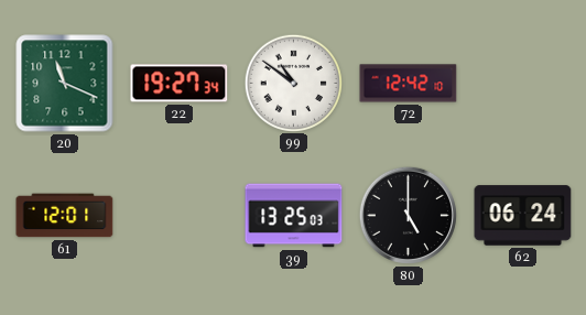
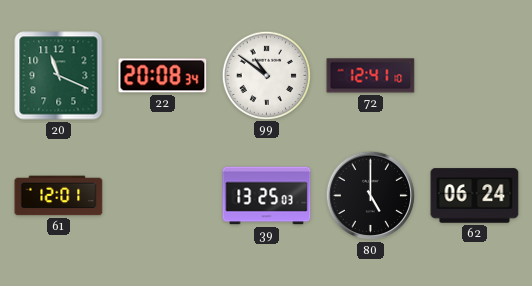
22: 19:27 -> 20:08
72: 12:42 -> 12:41
